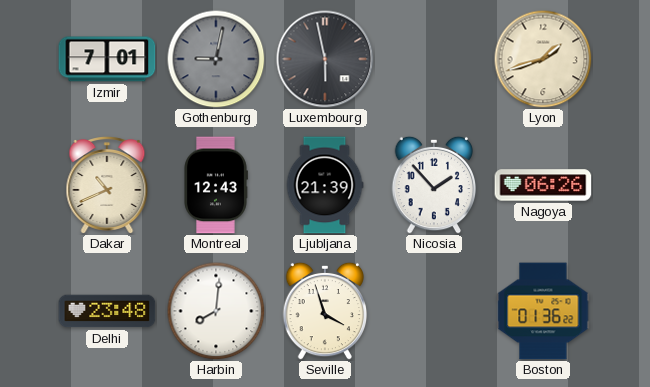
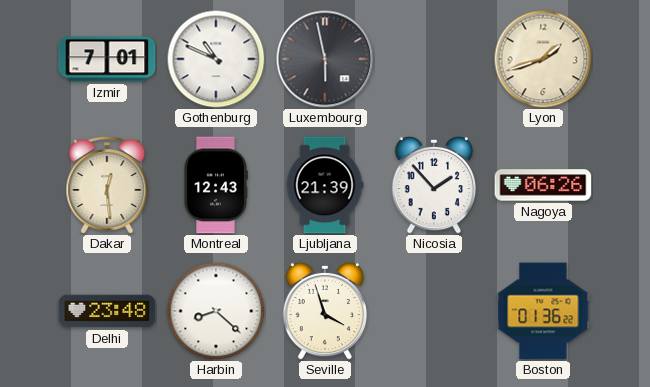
Gothenburg: 9:02 -> 10:49
Gothenburg dial: grey -> white
Dakar: 10:41 -> 12:29
Harbin: 8:01 -> 8:22
